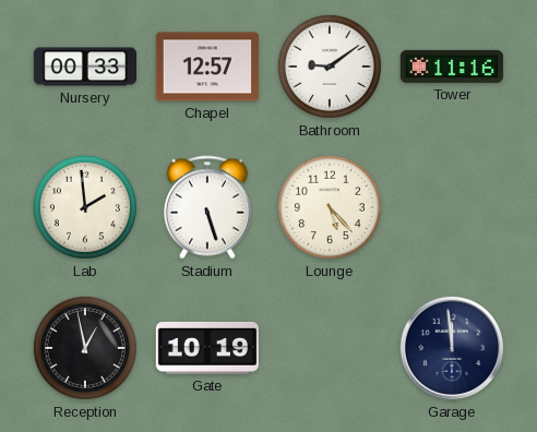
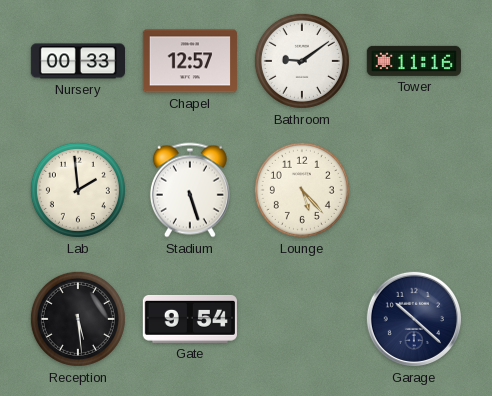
Reception: 12:58 -> 5:29
Gate: 10:19 -> 9:54
Garage: 11:59 -> 10:22
